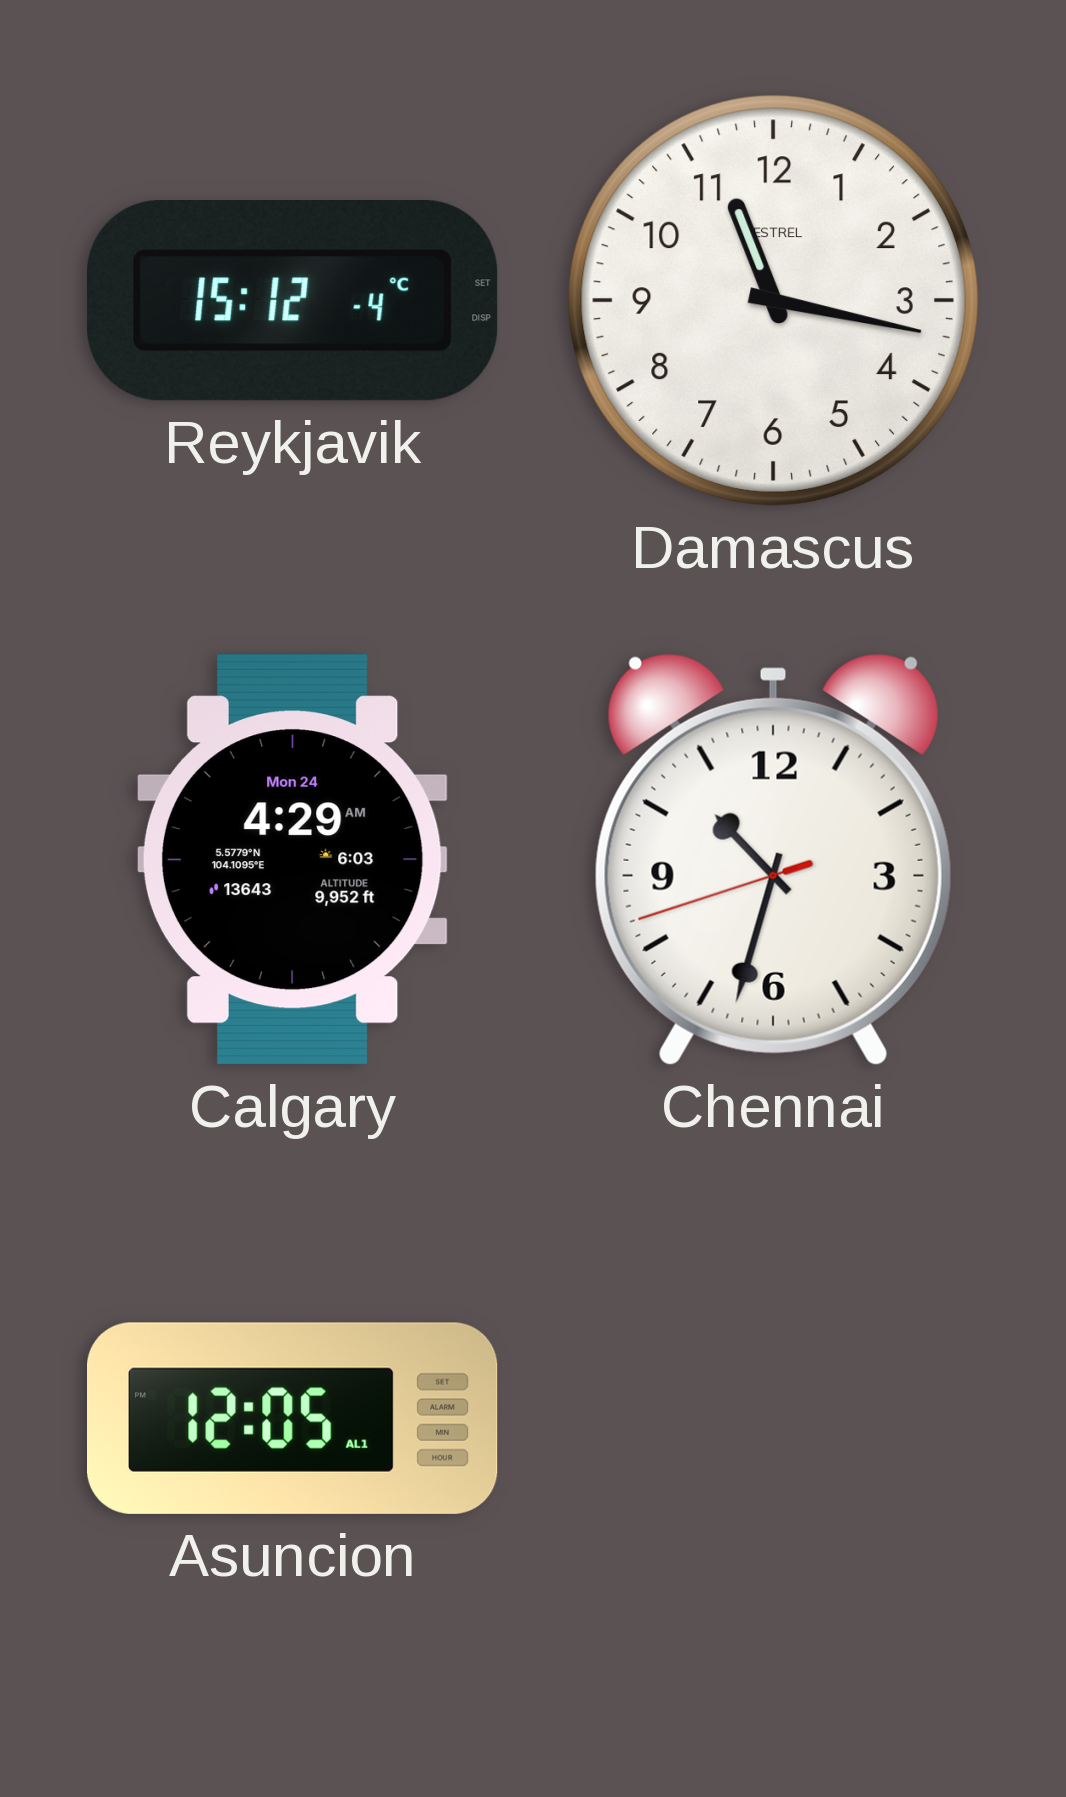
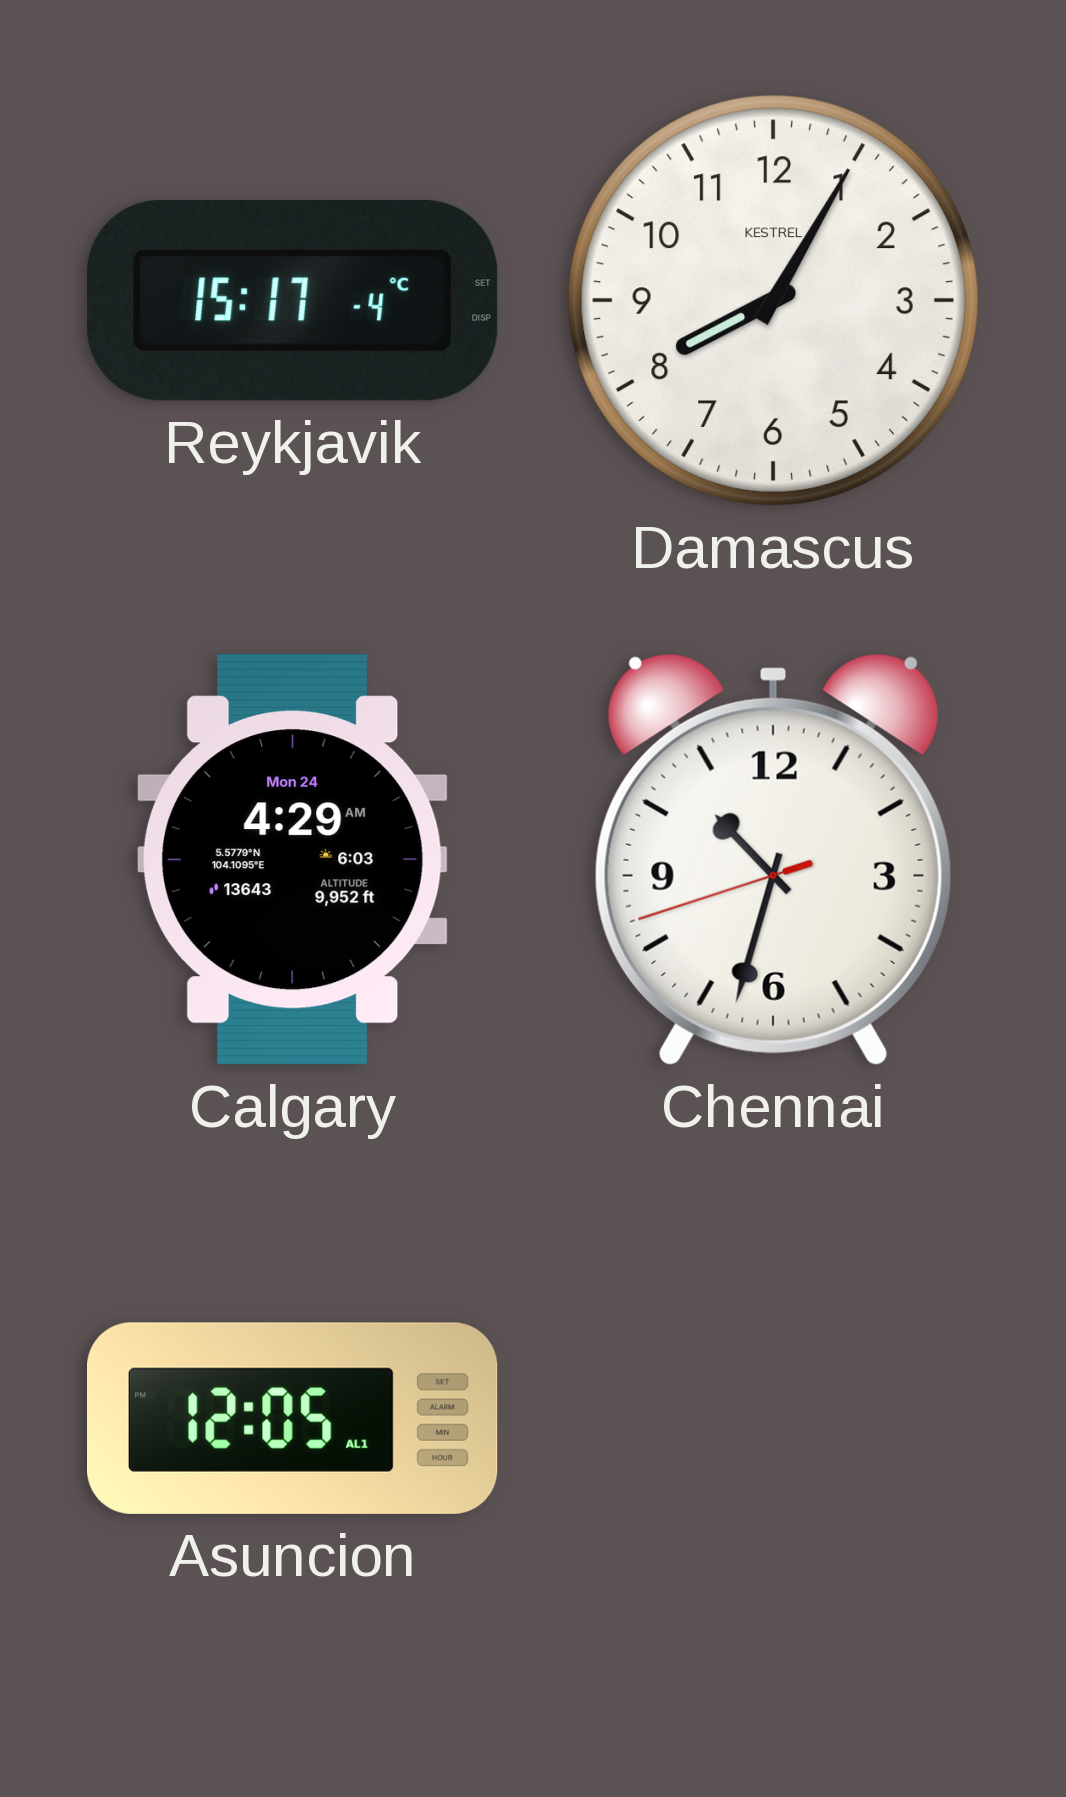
Reykjavik: 15:12 -> 15:17
Damascus: 11:17 -> 8:05
